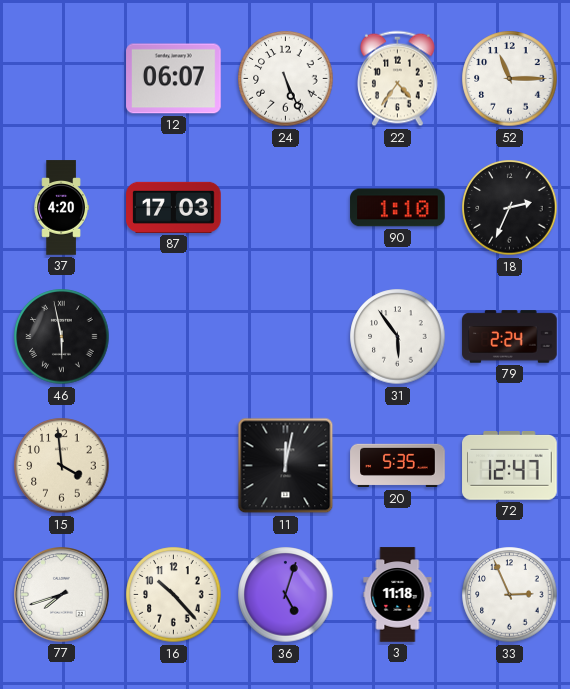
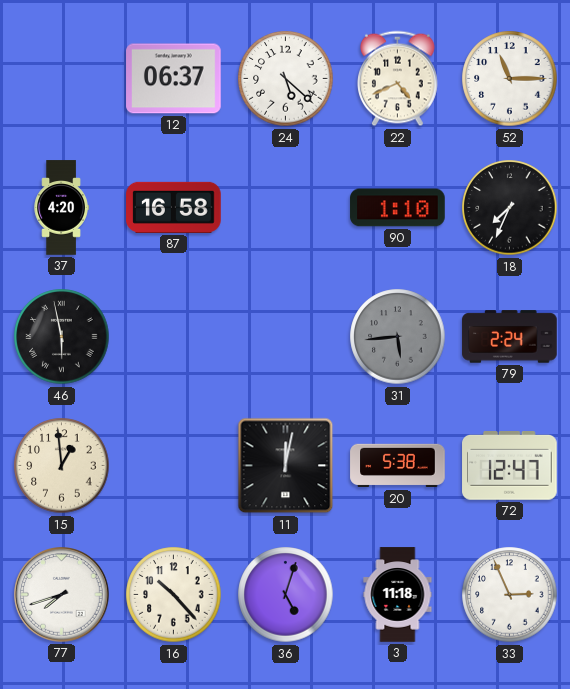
12: 06:07 -> 06:37
24: 5:26 -> 5:22
22: 4:36 -> 4:41
87: 17:03 -> 16:58
18: 2:34 -> 7:34
31: 5:54 -> 5:44
31 dial: white -> grey
15: 3:59 -> 12:59
20: 5:35 -> 5:38
